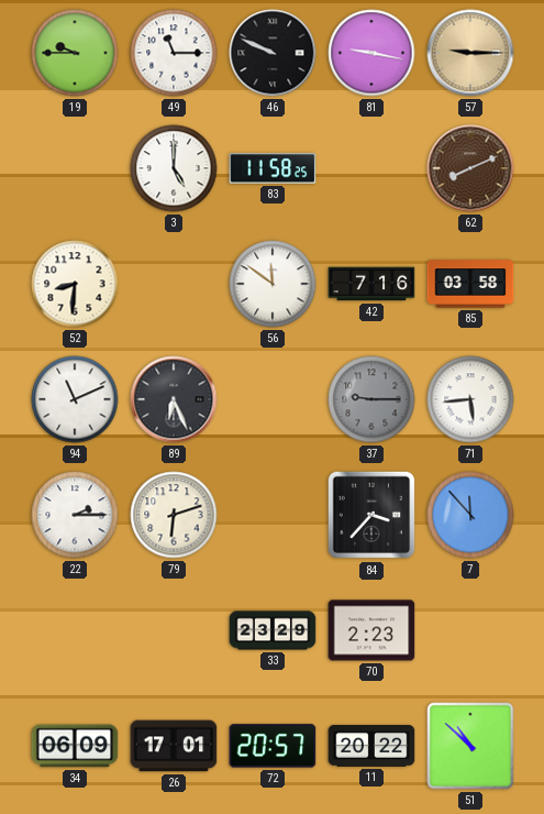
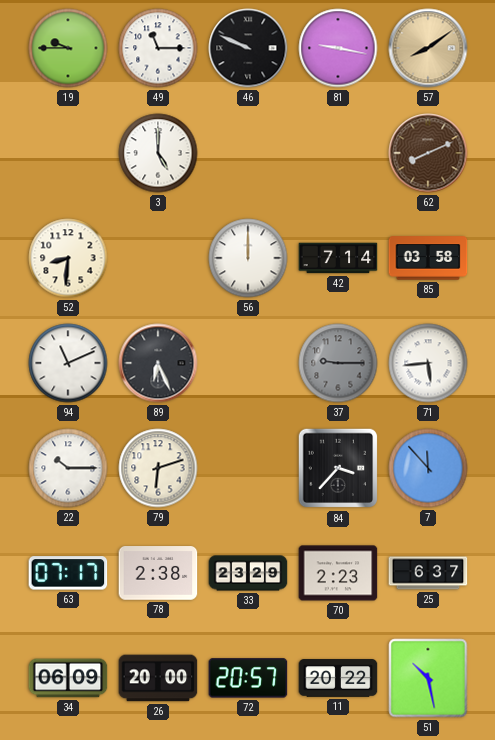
57: 9:15 -> 8:09
83: 11:58 -> none
56: 11:51 -> 12:00
42: 7:16 -> 7:14
22: 2:15 -> 10:15
63: none -> 07:17
78: none -> 2:38
25: none -> 6:37
26: 17:01 -> 20:00
51: 10:52 -> 10:28
